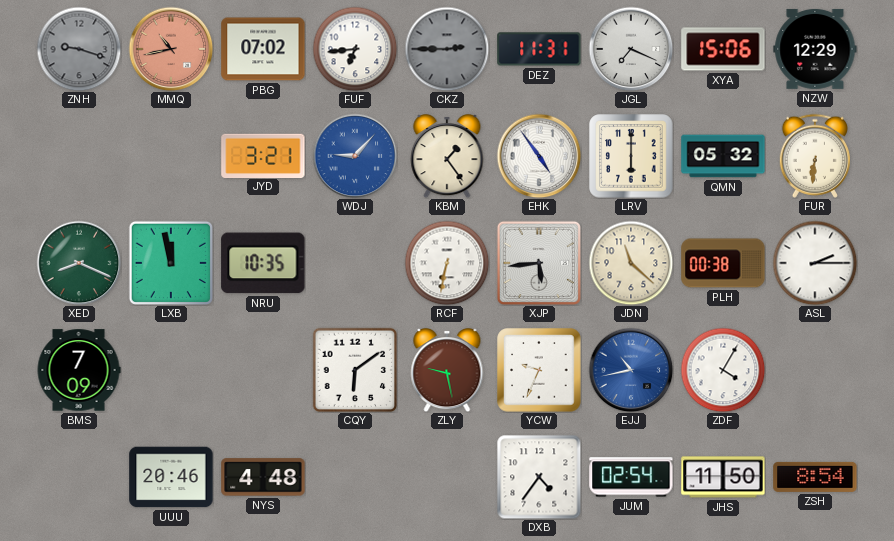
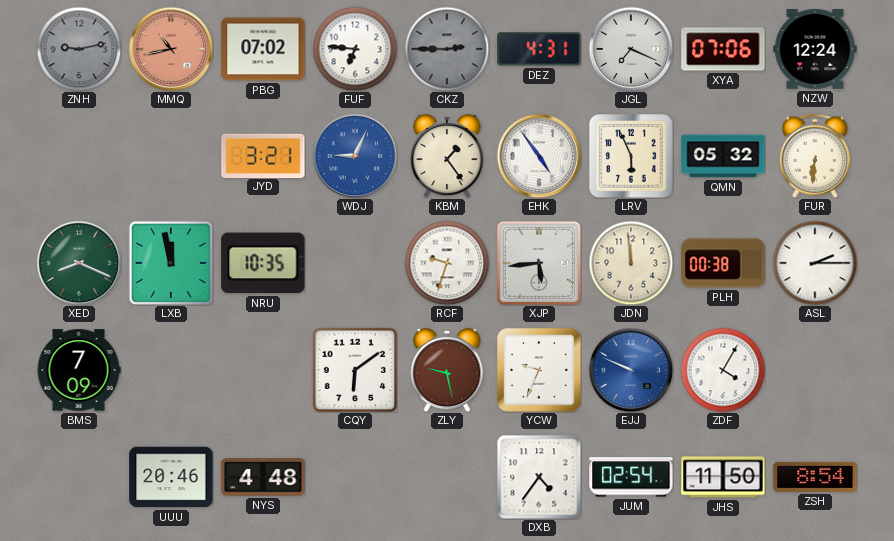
ZNH: 9:18 -> 9:13
FUF: 6:44 -> 6:46
DEZ: 11:31 -> 4:31
XYA: 15:06 -> 07:06
NZW: 12:29 -> 12:24
WDJ: 9:07 -> 9:04
LRV: 6:00 -> 5:56
RCF: 6:32 -> 9:33
JDN: 11:22 -> 11:59
EJJ: 10:43 -> 9:49
